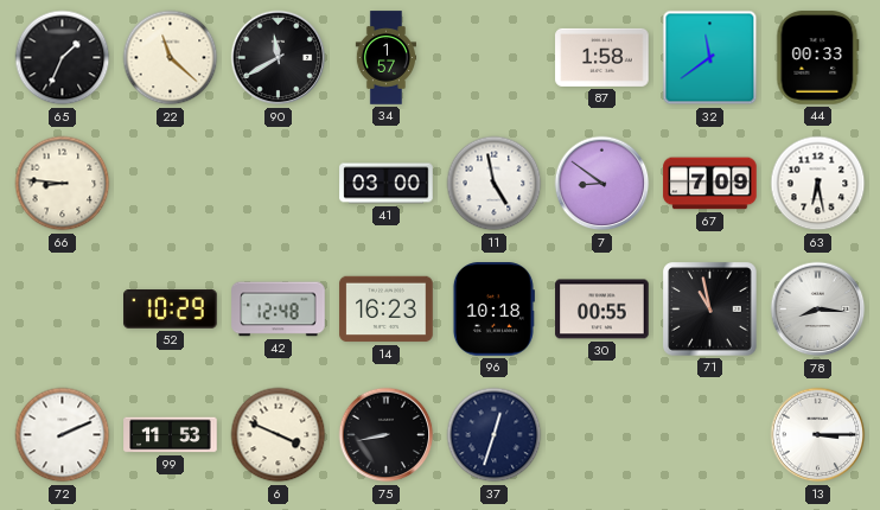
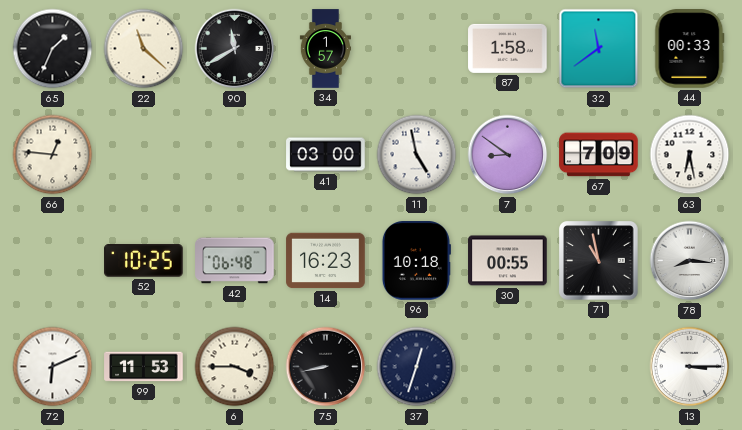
66: 8:46 -> 12:46
52: 10:29 -> 10:25
42: 12:48 -> 06:48
72: 2:11 -> 6:11
6: 3:49 -> 3:45
